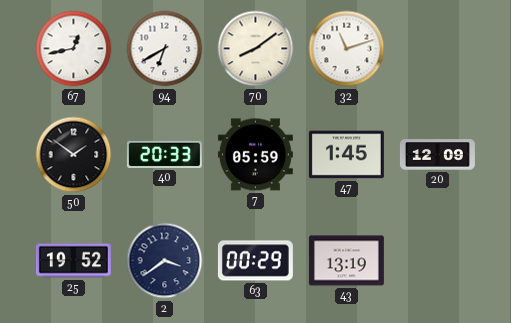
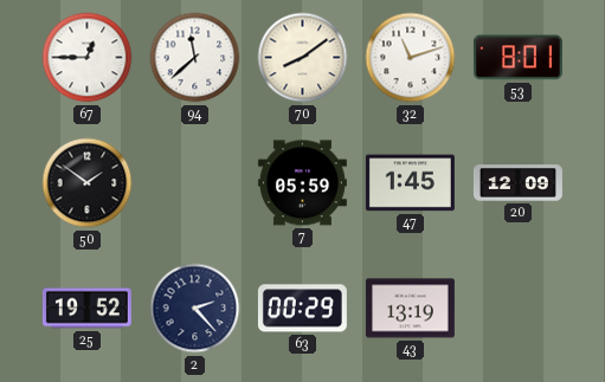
67: 12:43 -> 12:45
94: 6:40 -> 11:38
53: none -> 8:01
40: 20:33 -> none
2: 3:39 -> 2:23
